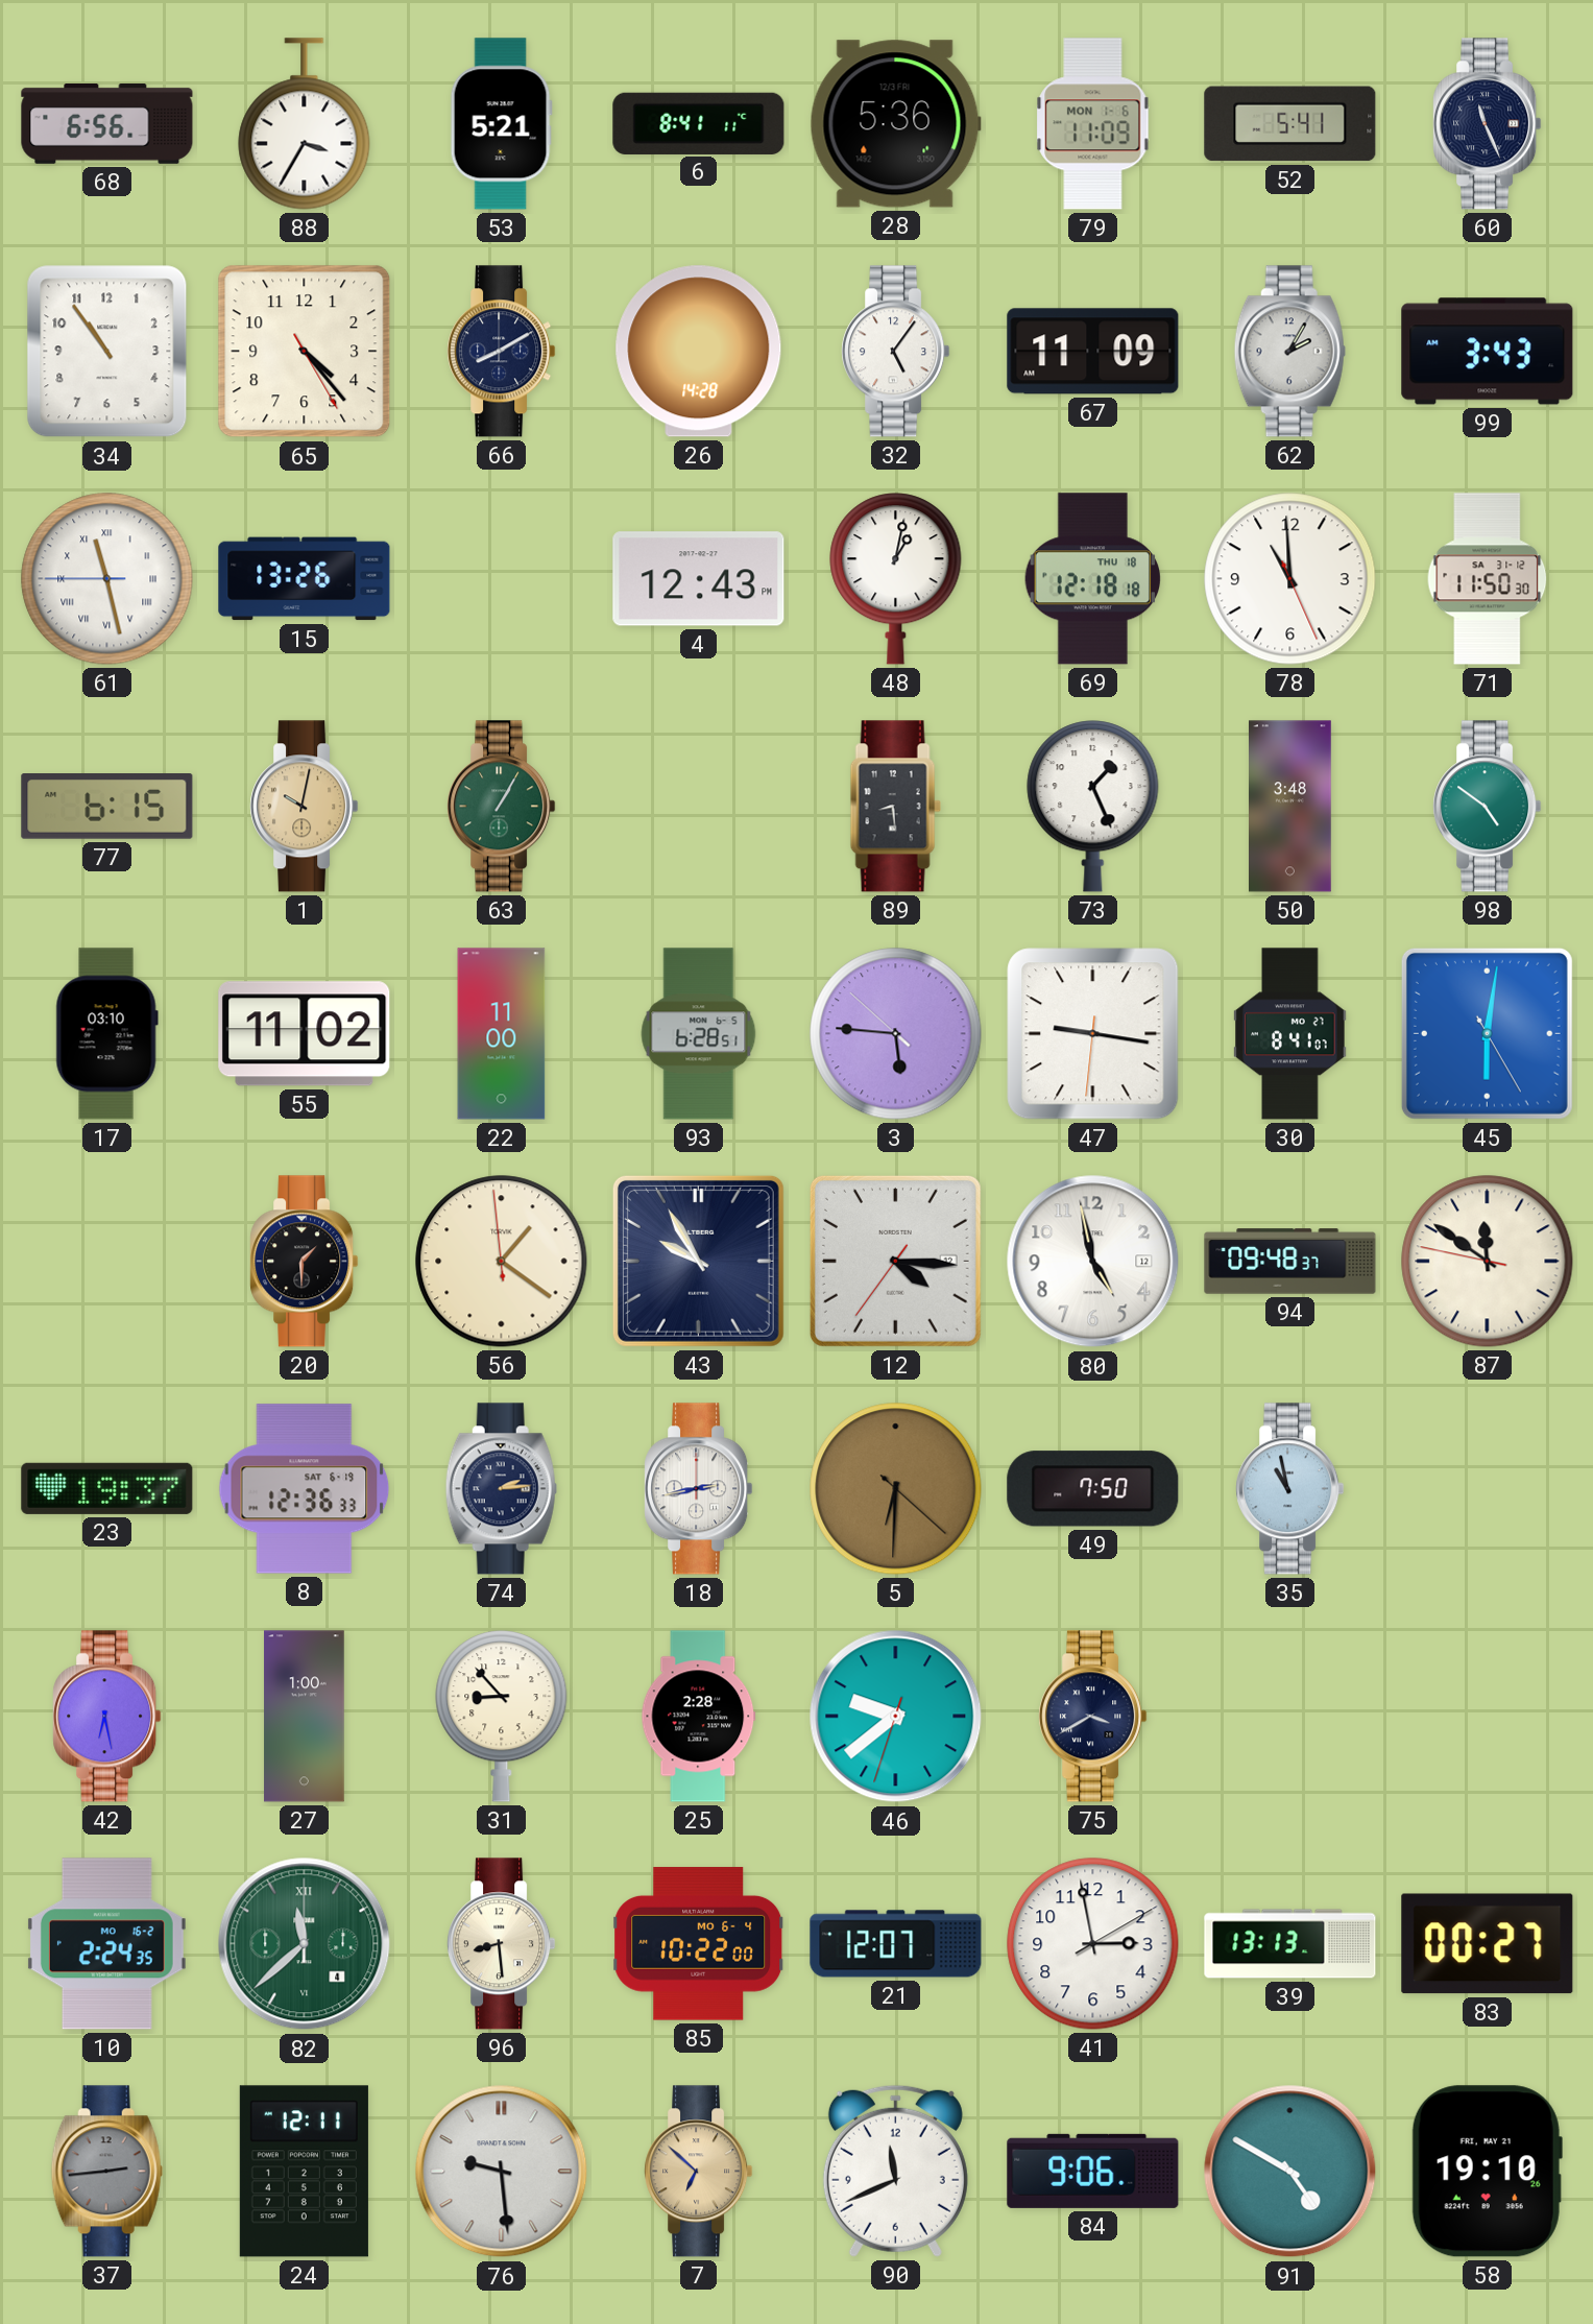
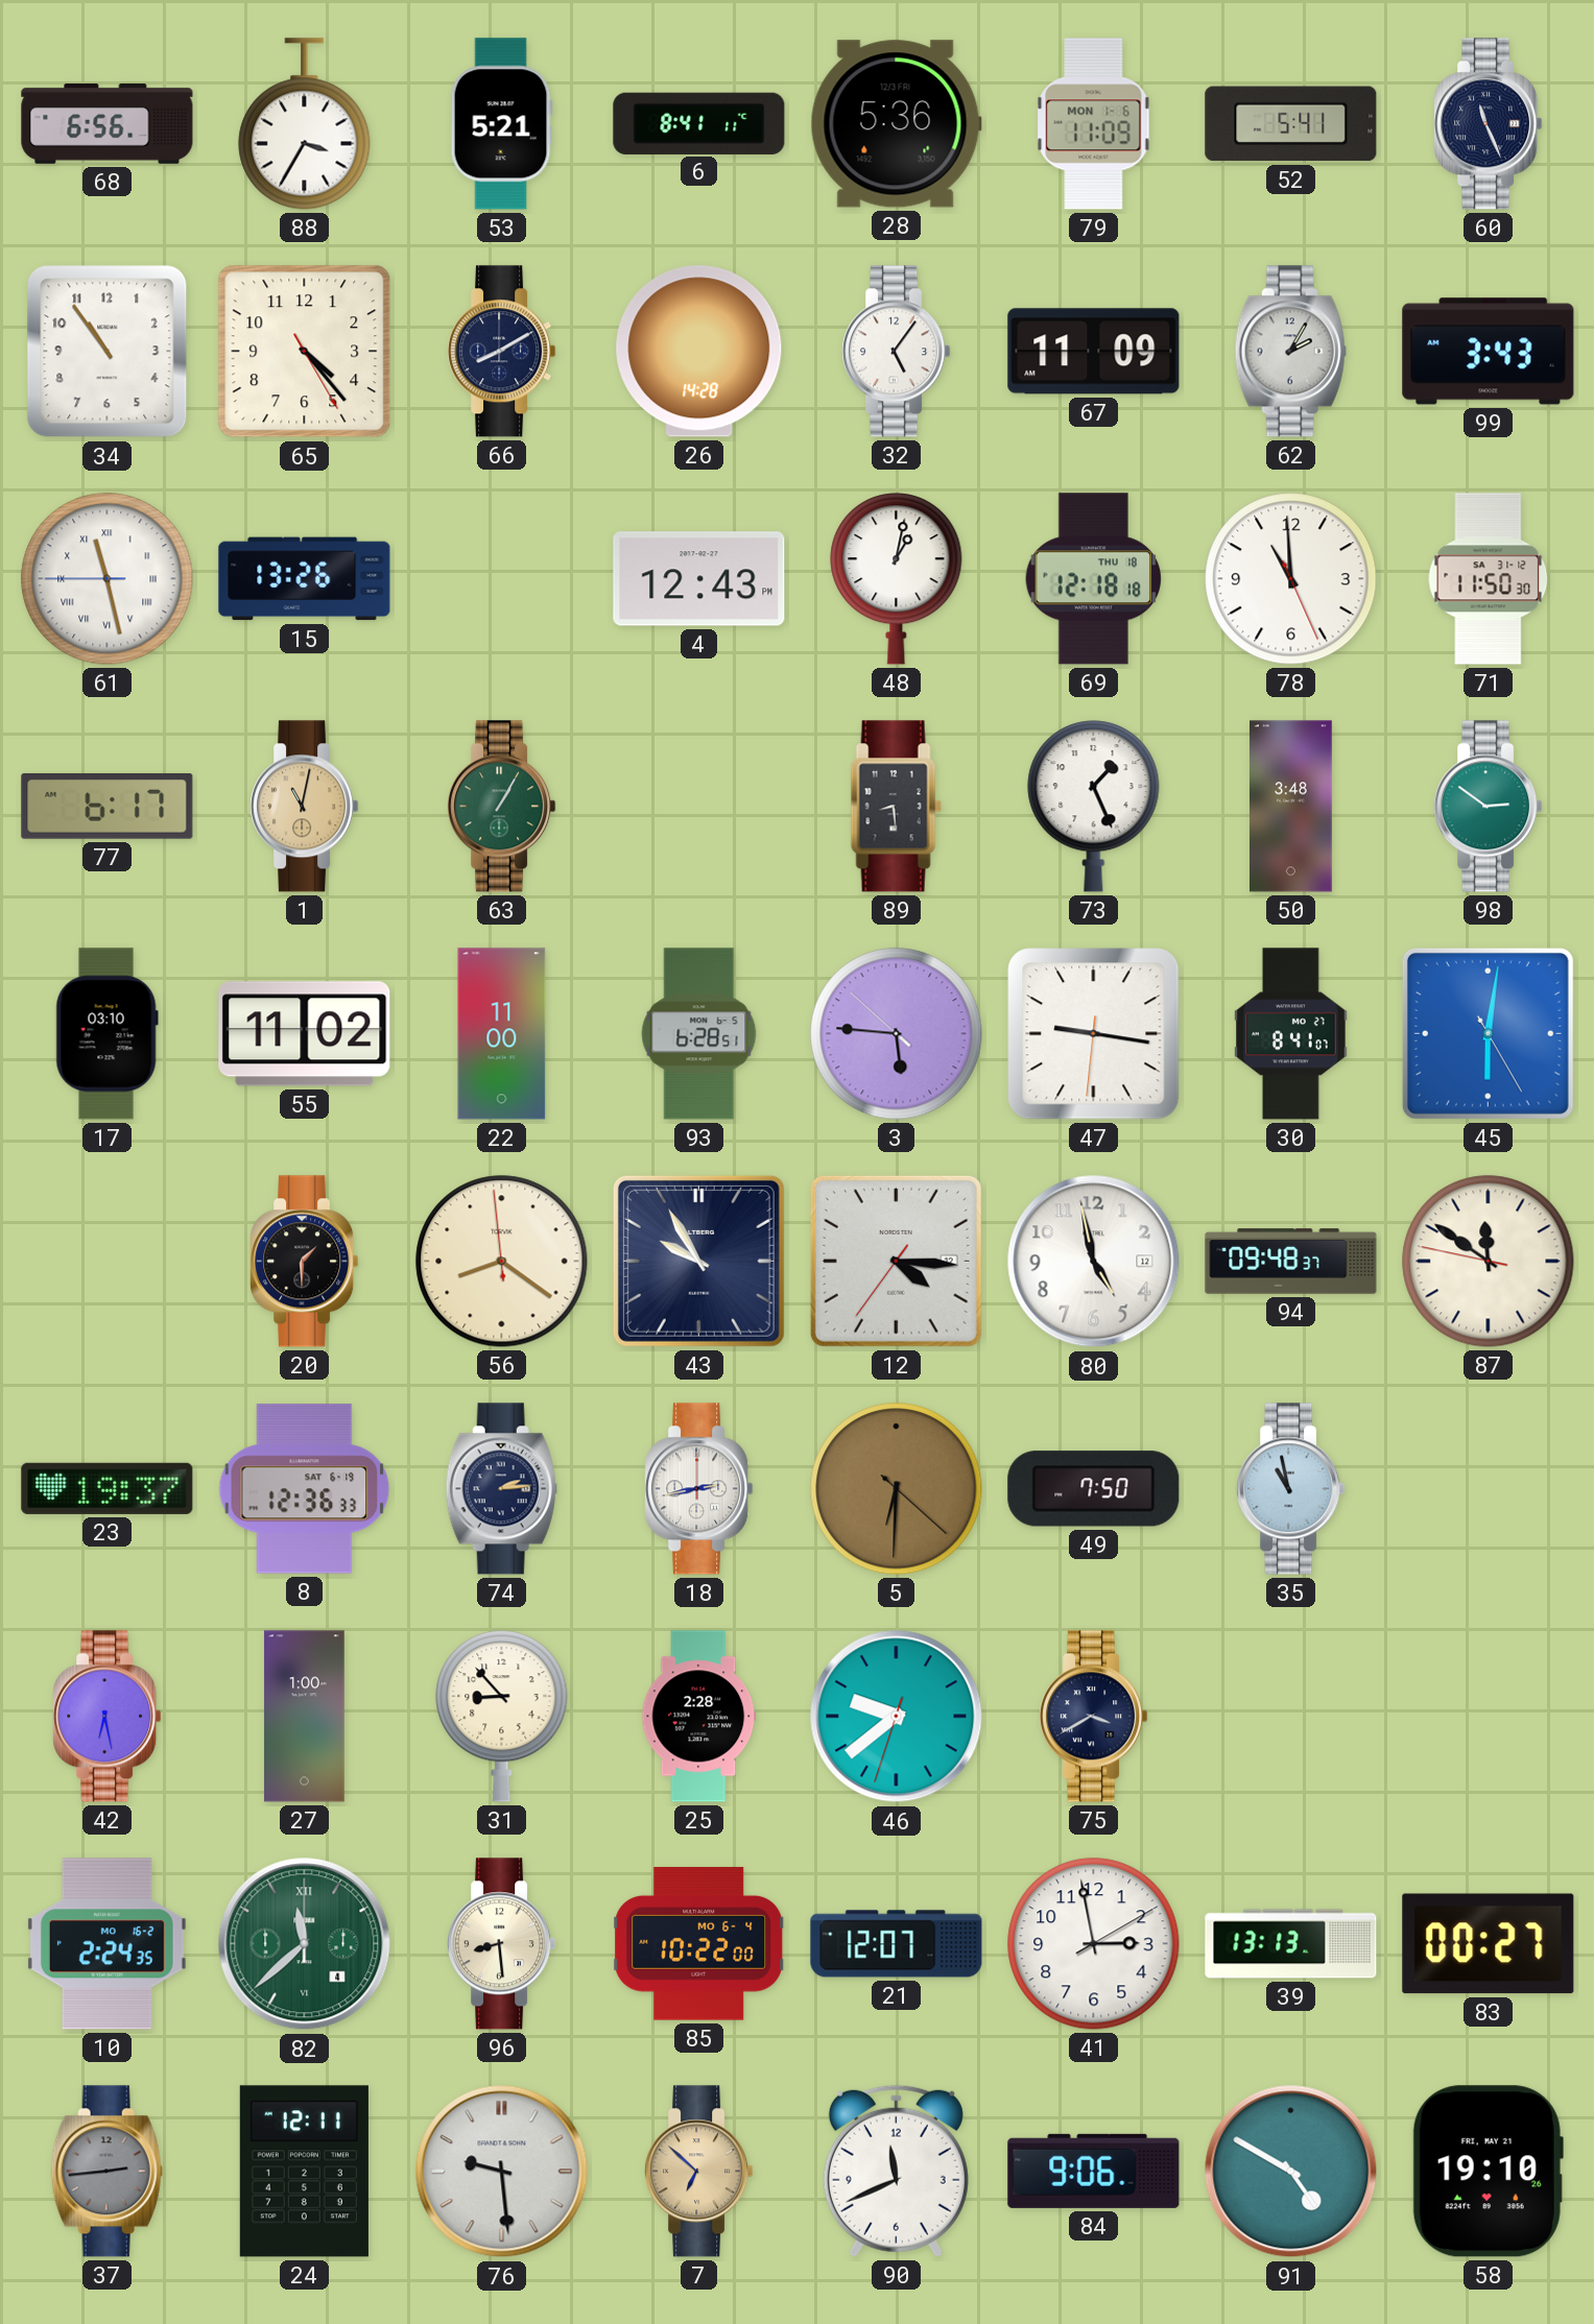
77: 6:15 -> 6:17
1: 10:02 -> 11:02
98: 4:51 -> 2:51
56: 1:20 -> 8:20
